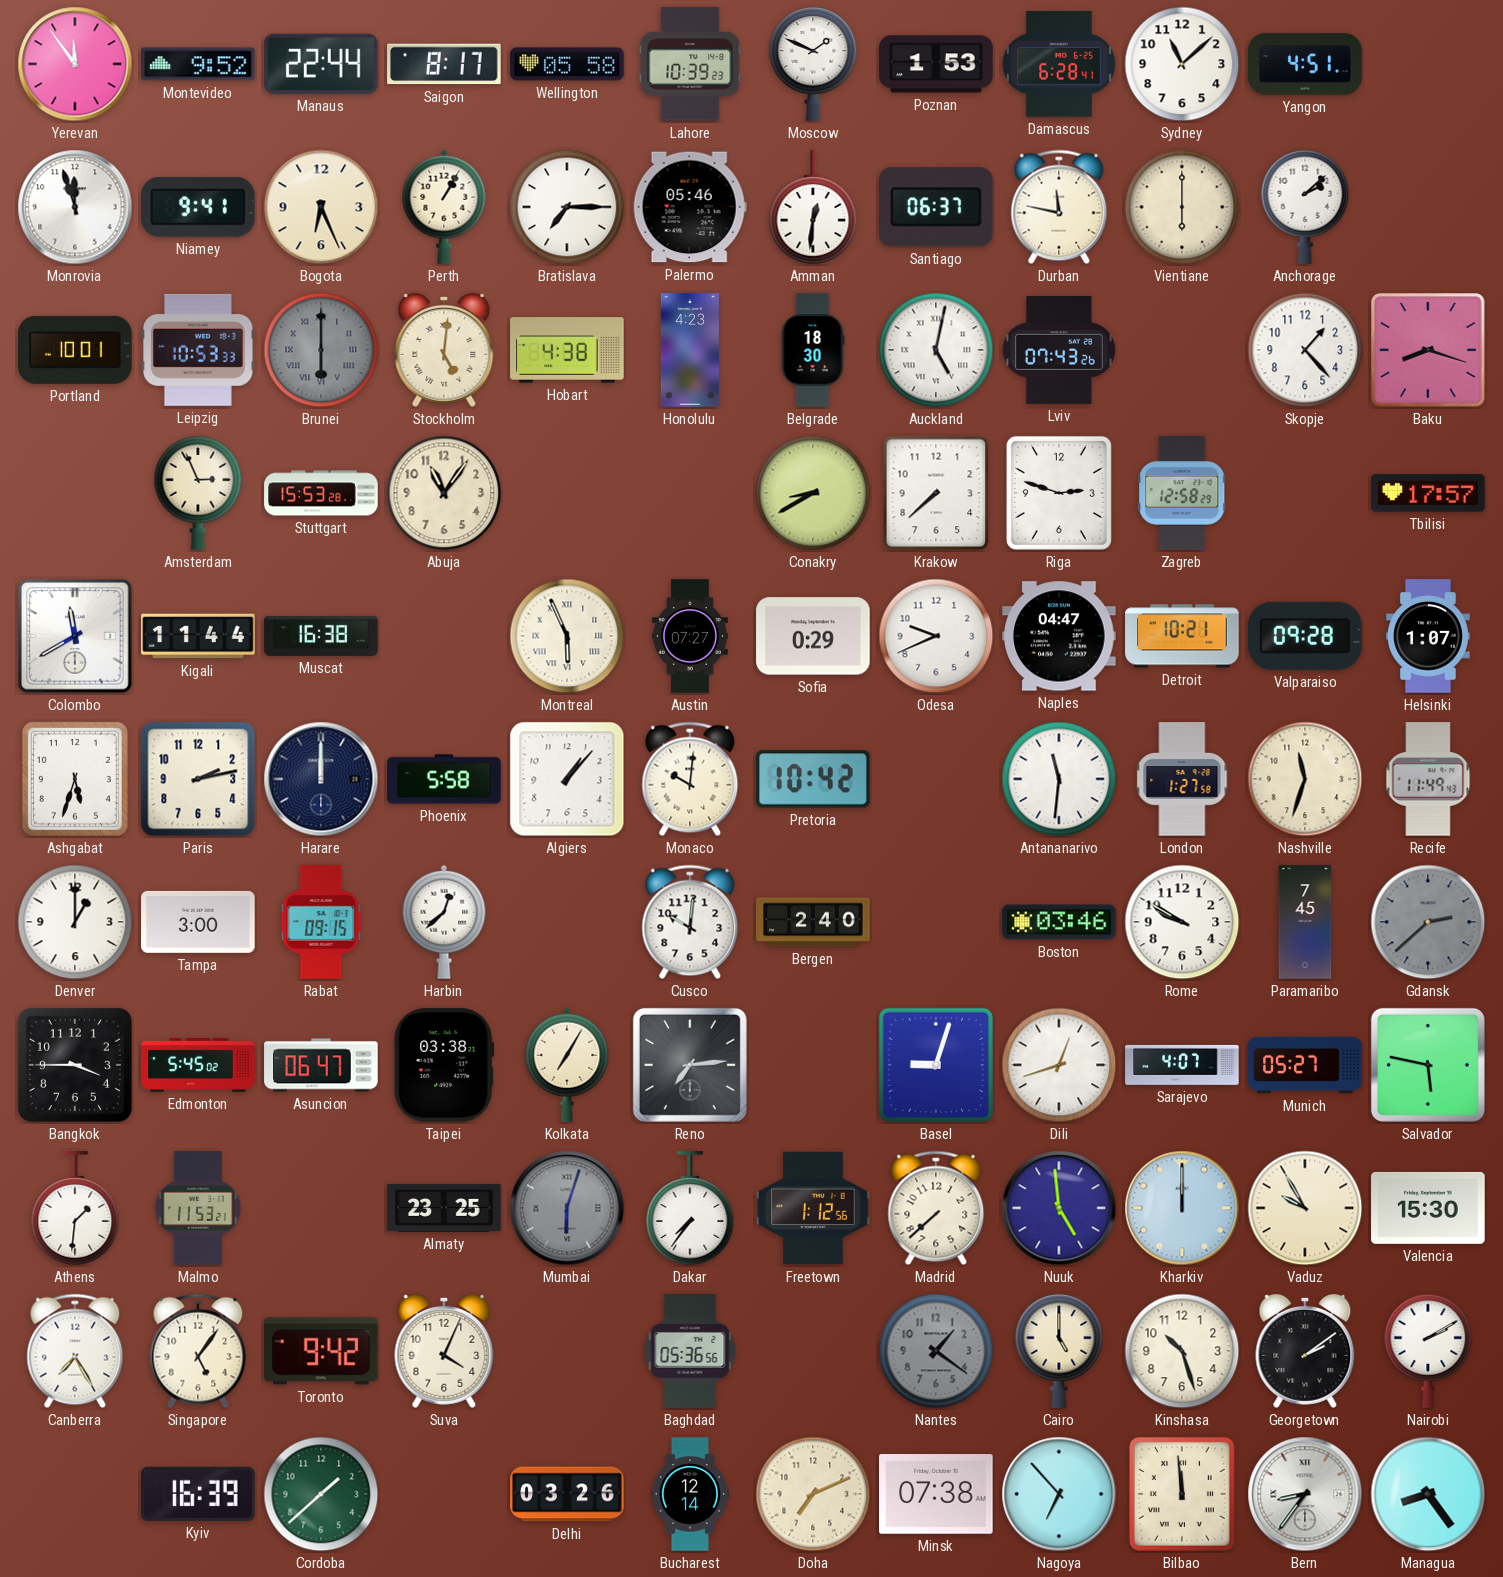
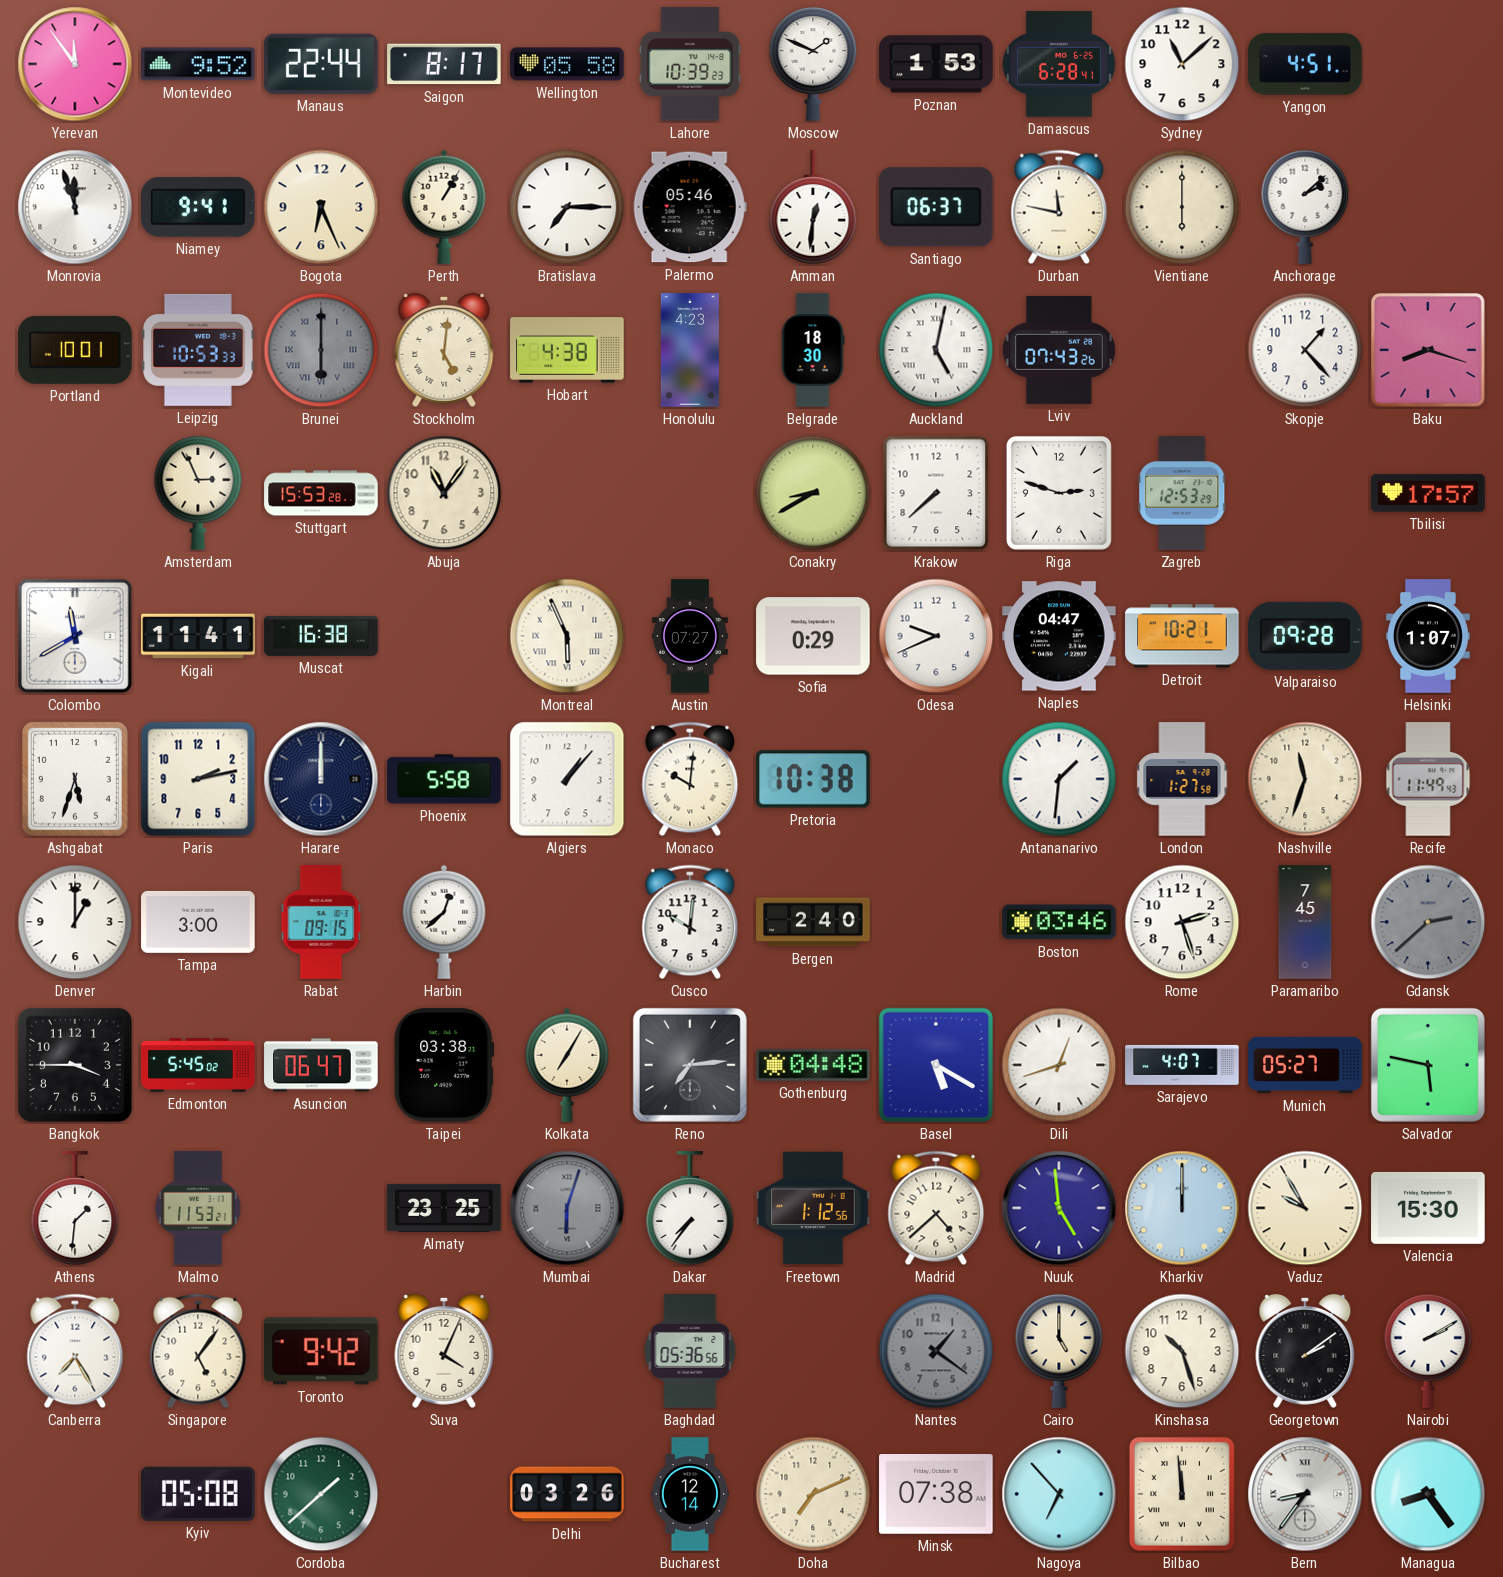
Zagreb: 12:58 -> 12:53
Kigali: 11:44 -> 11:41
Pretoria: 10:42 -> 10:38
Antananarivo: 11:31 -> 1:31
Rome: 9:50 -> 2:27
Gothenburg: none -> 04:48
Basel: 9:03 -> 5:20
Madrid: 7:38 -> 4:38
Kyiv: 16:39 -> 05:08
